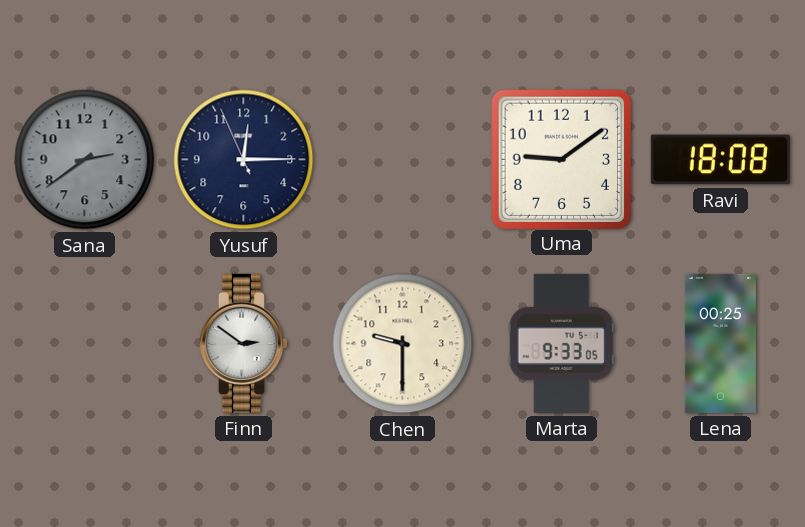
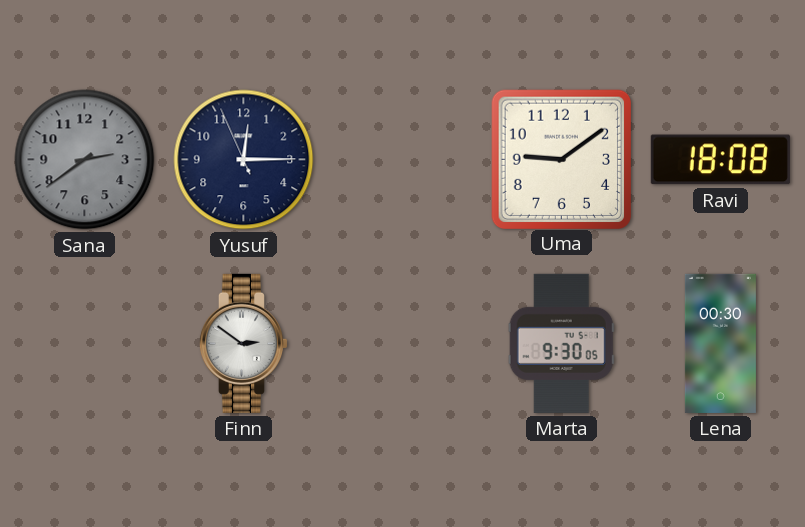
Chen: 9:30 -> none
Marta: 9:33 -> 9:30
Lena: 00:25 -> 00:30
